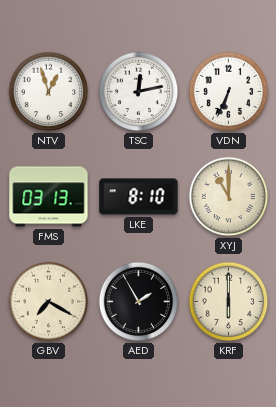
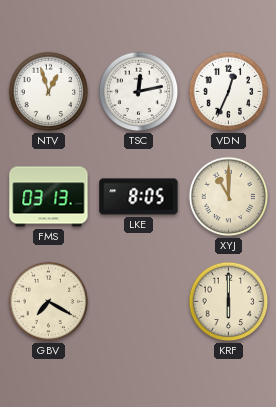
VDN: 6:34 -> 12:34
LKE: 8:10 -> 8:05
AED: 1:55 -> none
